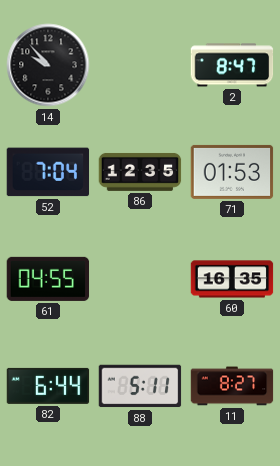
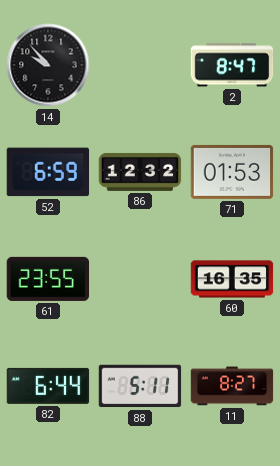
52: 7:04 -> 6:59
86: 12:35 -> 12:32
61: 04:55 -> 23:55
